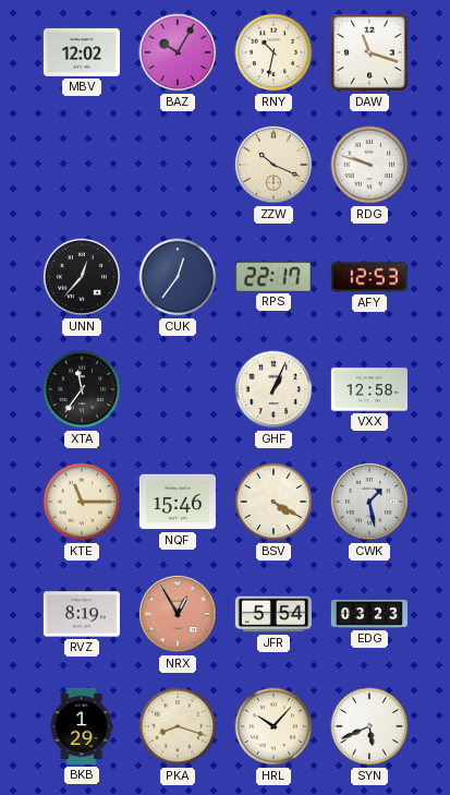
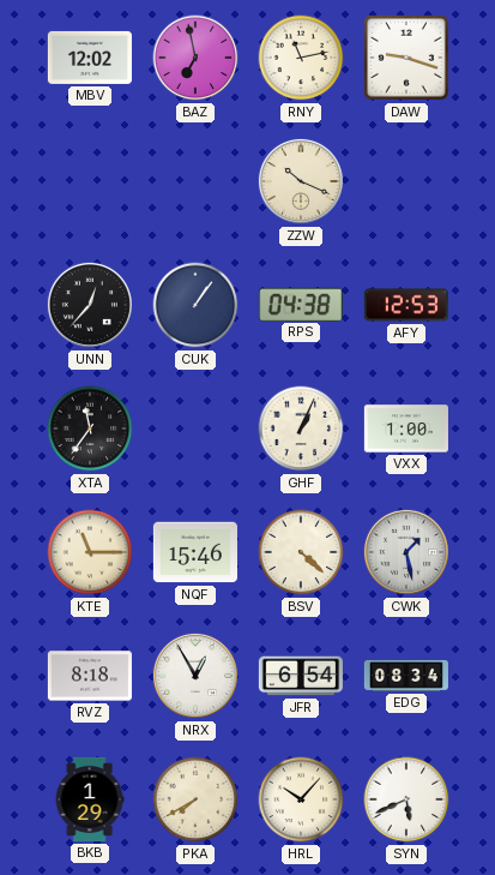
BAZ: 10:05 -> 6:58
RNY: 10:32 -> 11:13
DAW: 11:18 -> 9:18
RDG: 9:48 -> none
CUK: 12:36 -> 1:06
RPS: 22:17 -> 04:38
VXX: 12:58 -> 1:00
BSV: 4:20 -> 4:22
RVZ: 8:19 -> 8:18
NRX dial: salmon -> white
JFR: 5:54 -> 6:54
EDG: 03:23 -> 08:34
PKA: 8:18 -> 7:40
